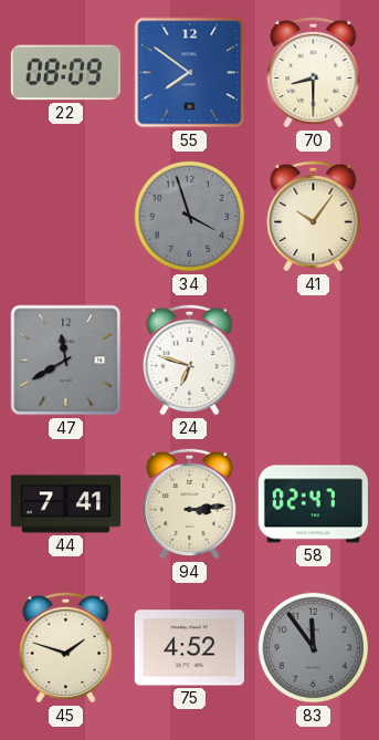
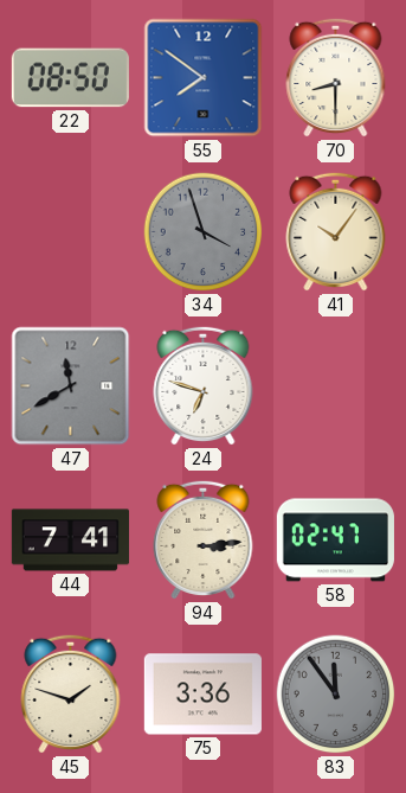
22: 08:09 -> 08:50
75: 4:52 -> 3:36
